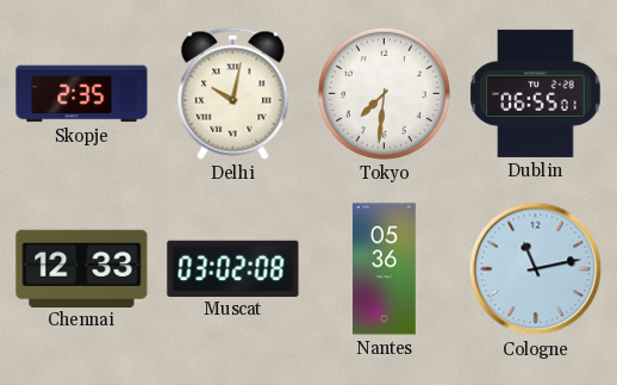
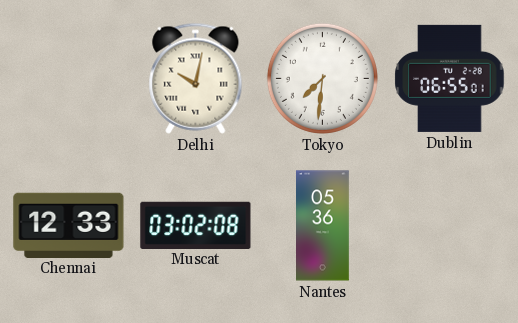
Skopje: 2:35 -> none
Cologne: 11:13 -> none
